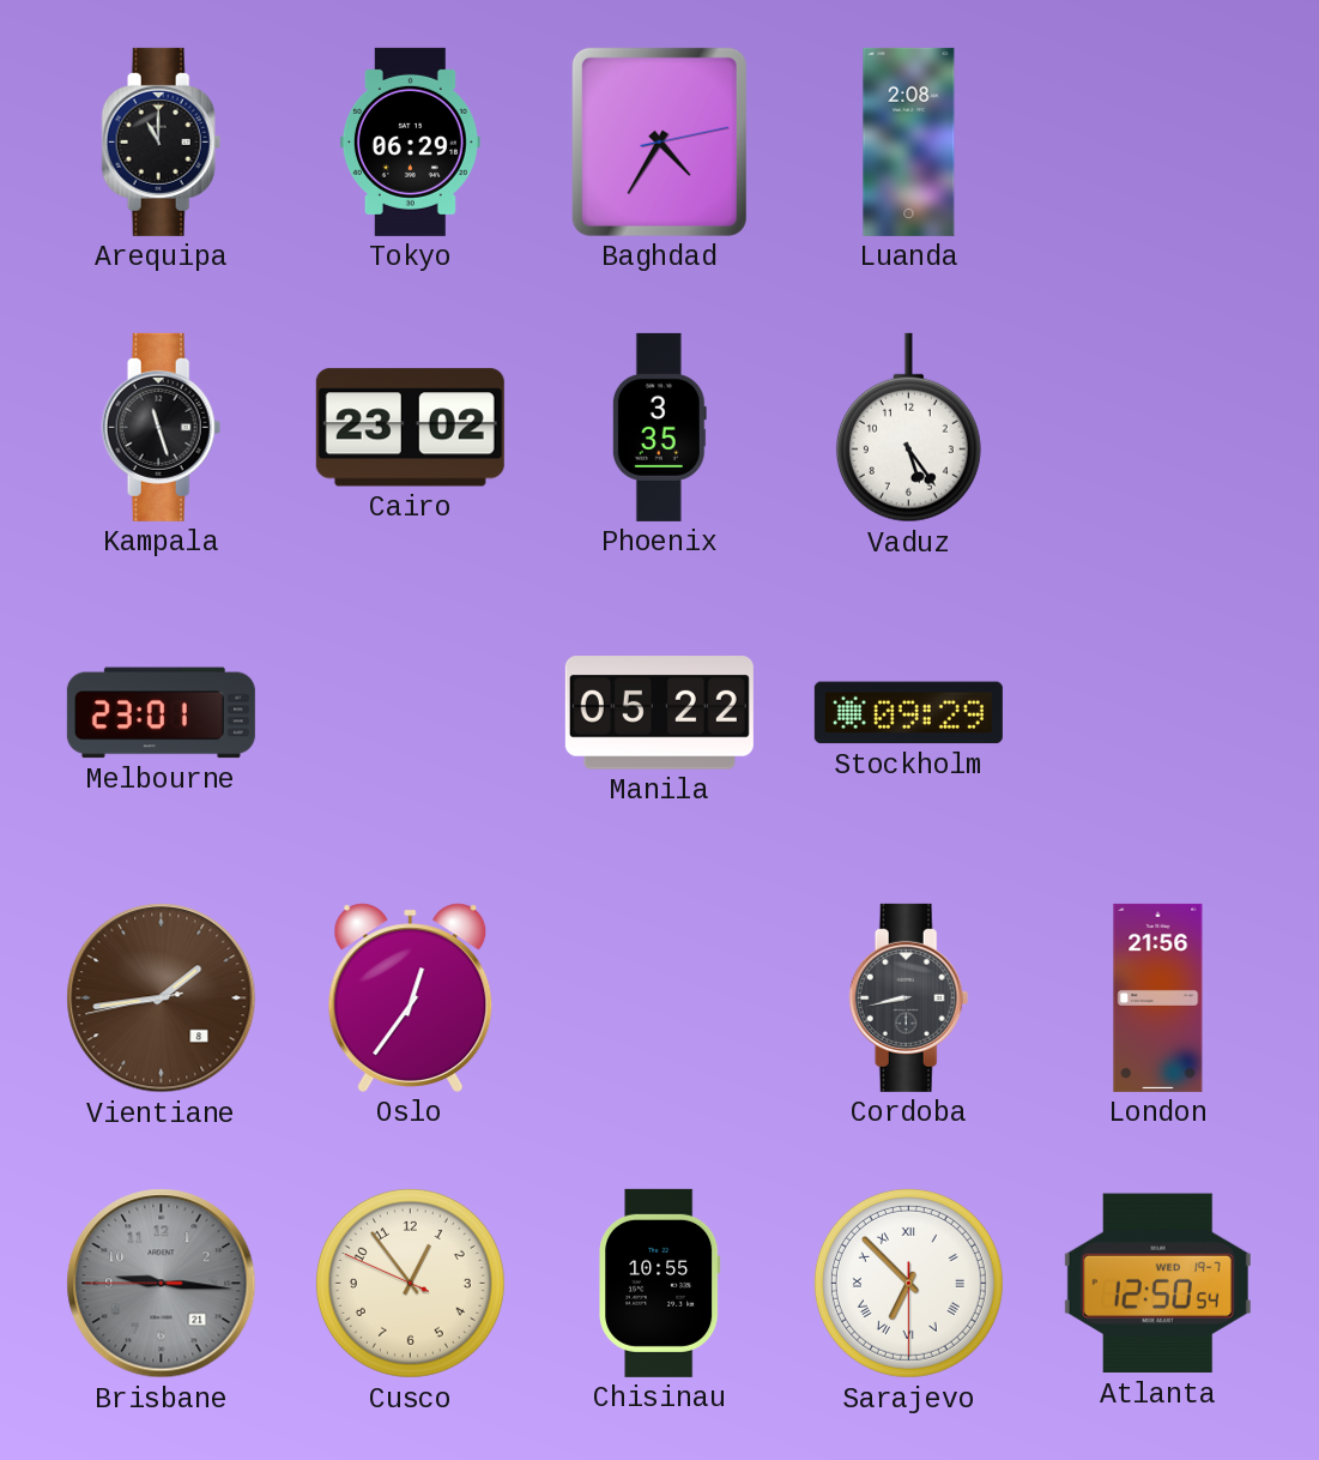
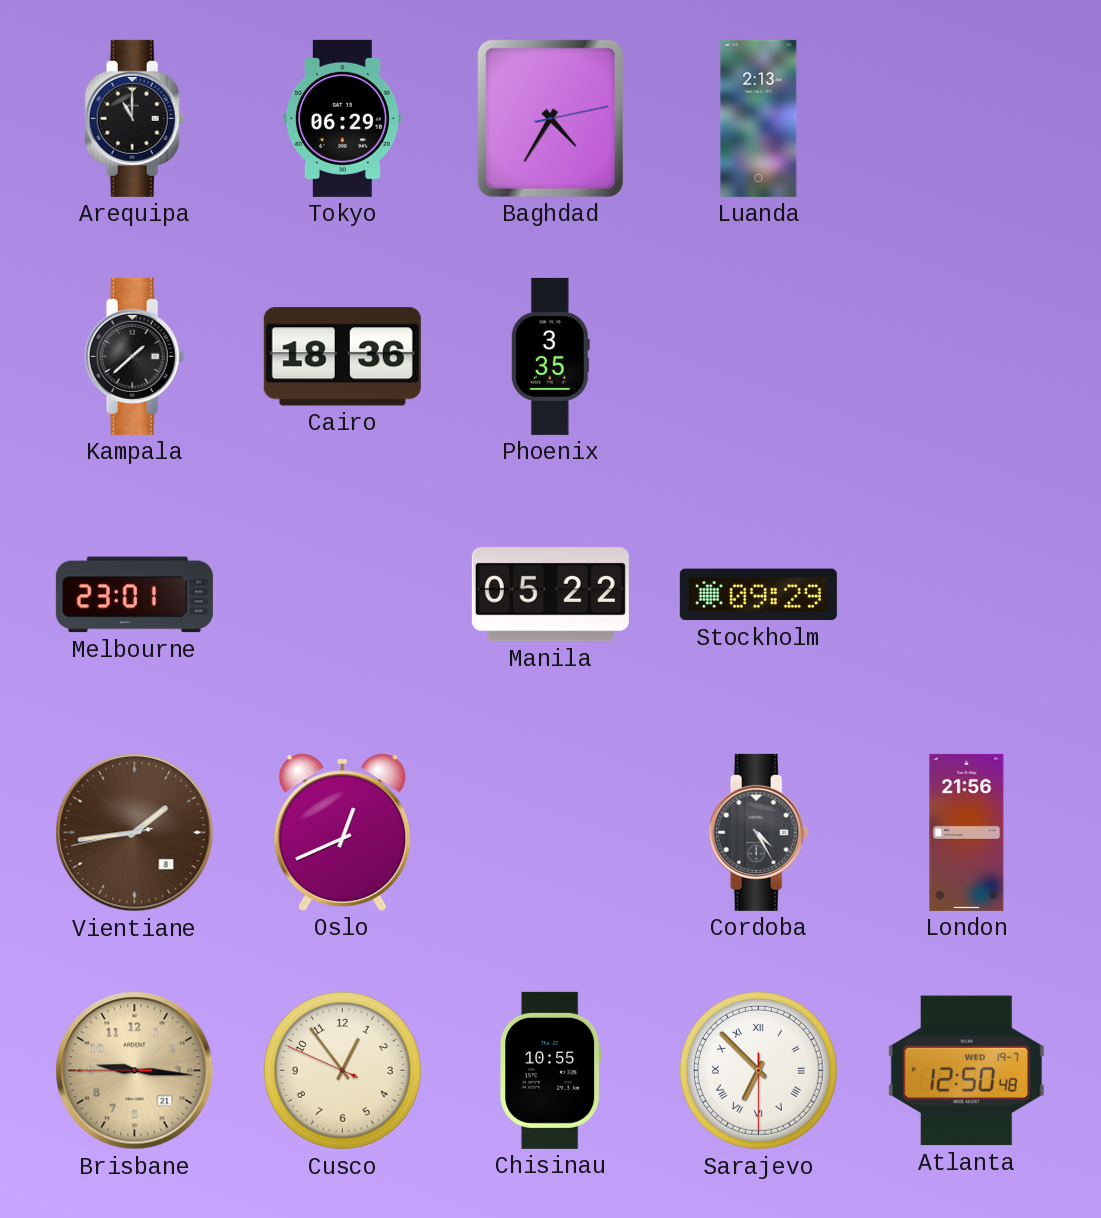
Luanda: 2:08 -> 2:13
Kampala: 11:27 -> 1:38
Cairo: 23:02 -> 18:36
Vaduz: 5:24 -> none
Oslo: 12:36 -> 12:41
Cordoba: 8:43 -> 4:25
Brisbane dial: grey -> champagne
Atlanta: 12:50:54 -> 12:50:48
